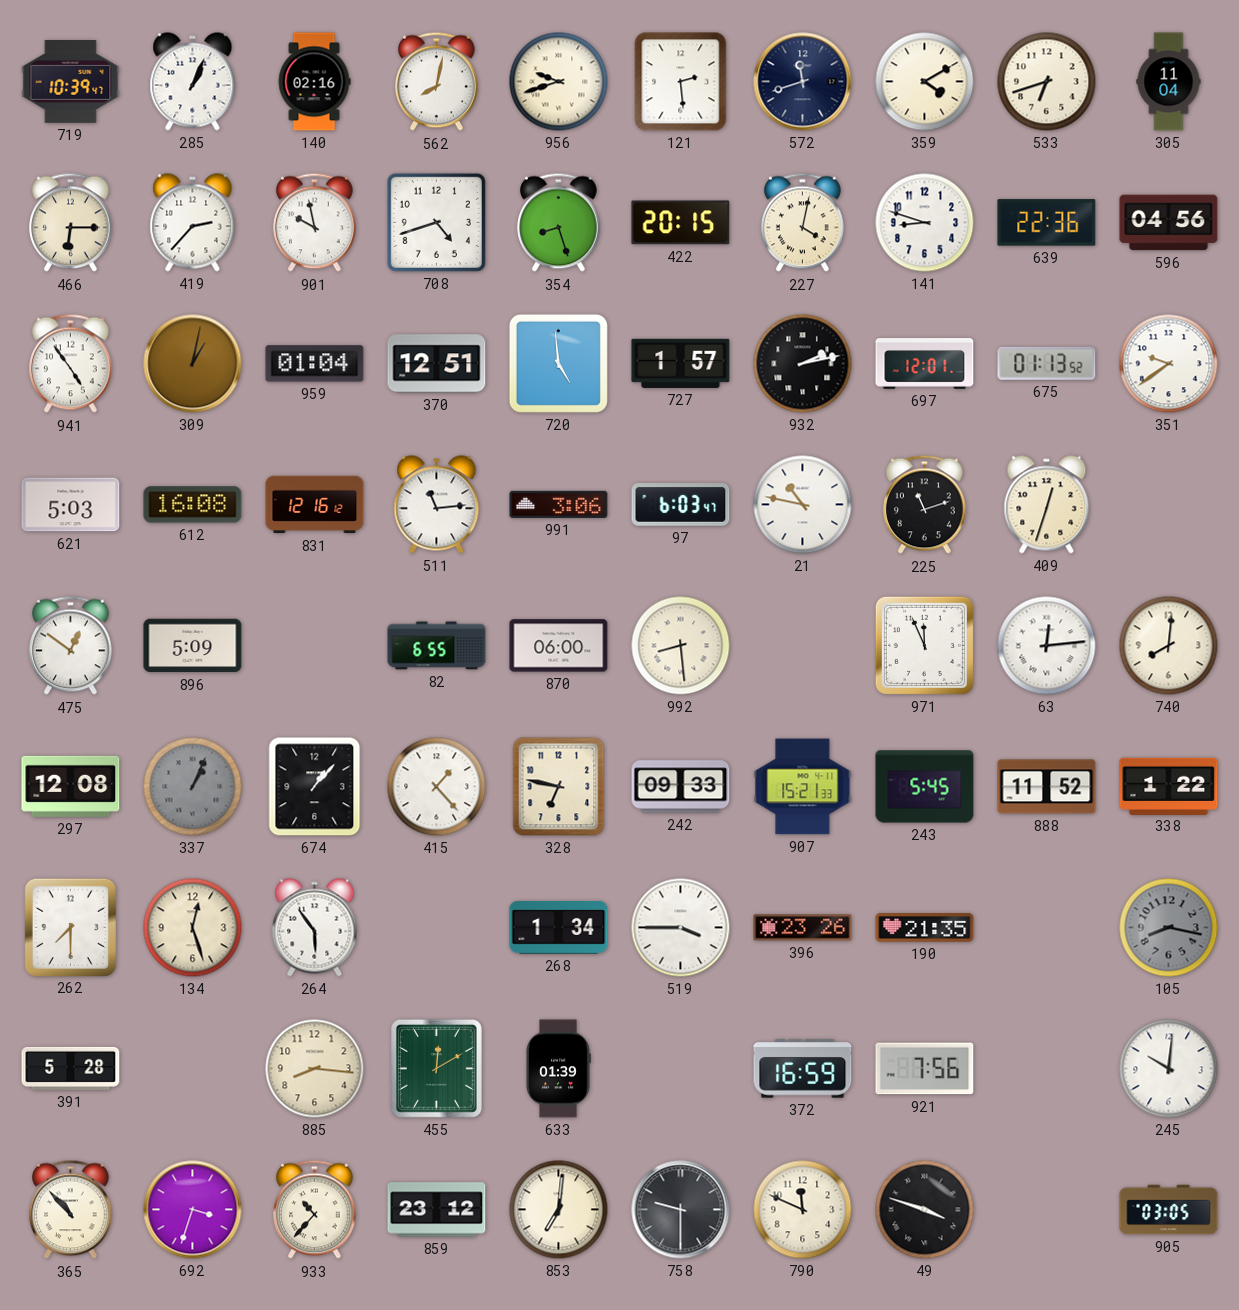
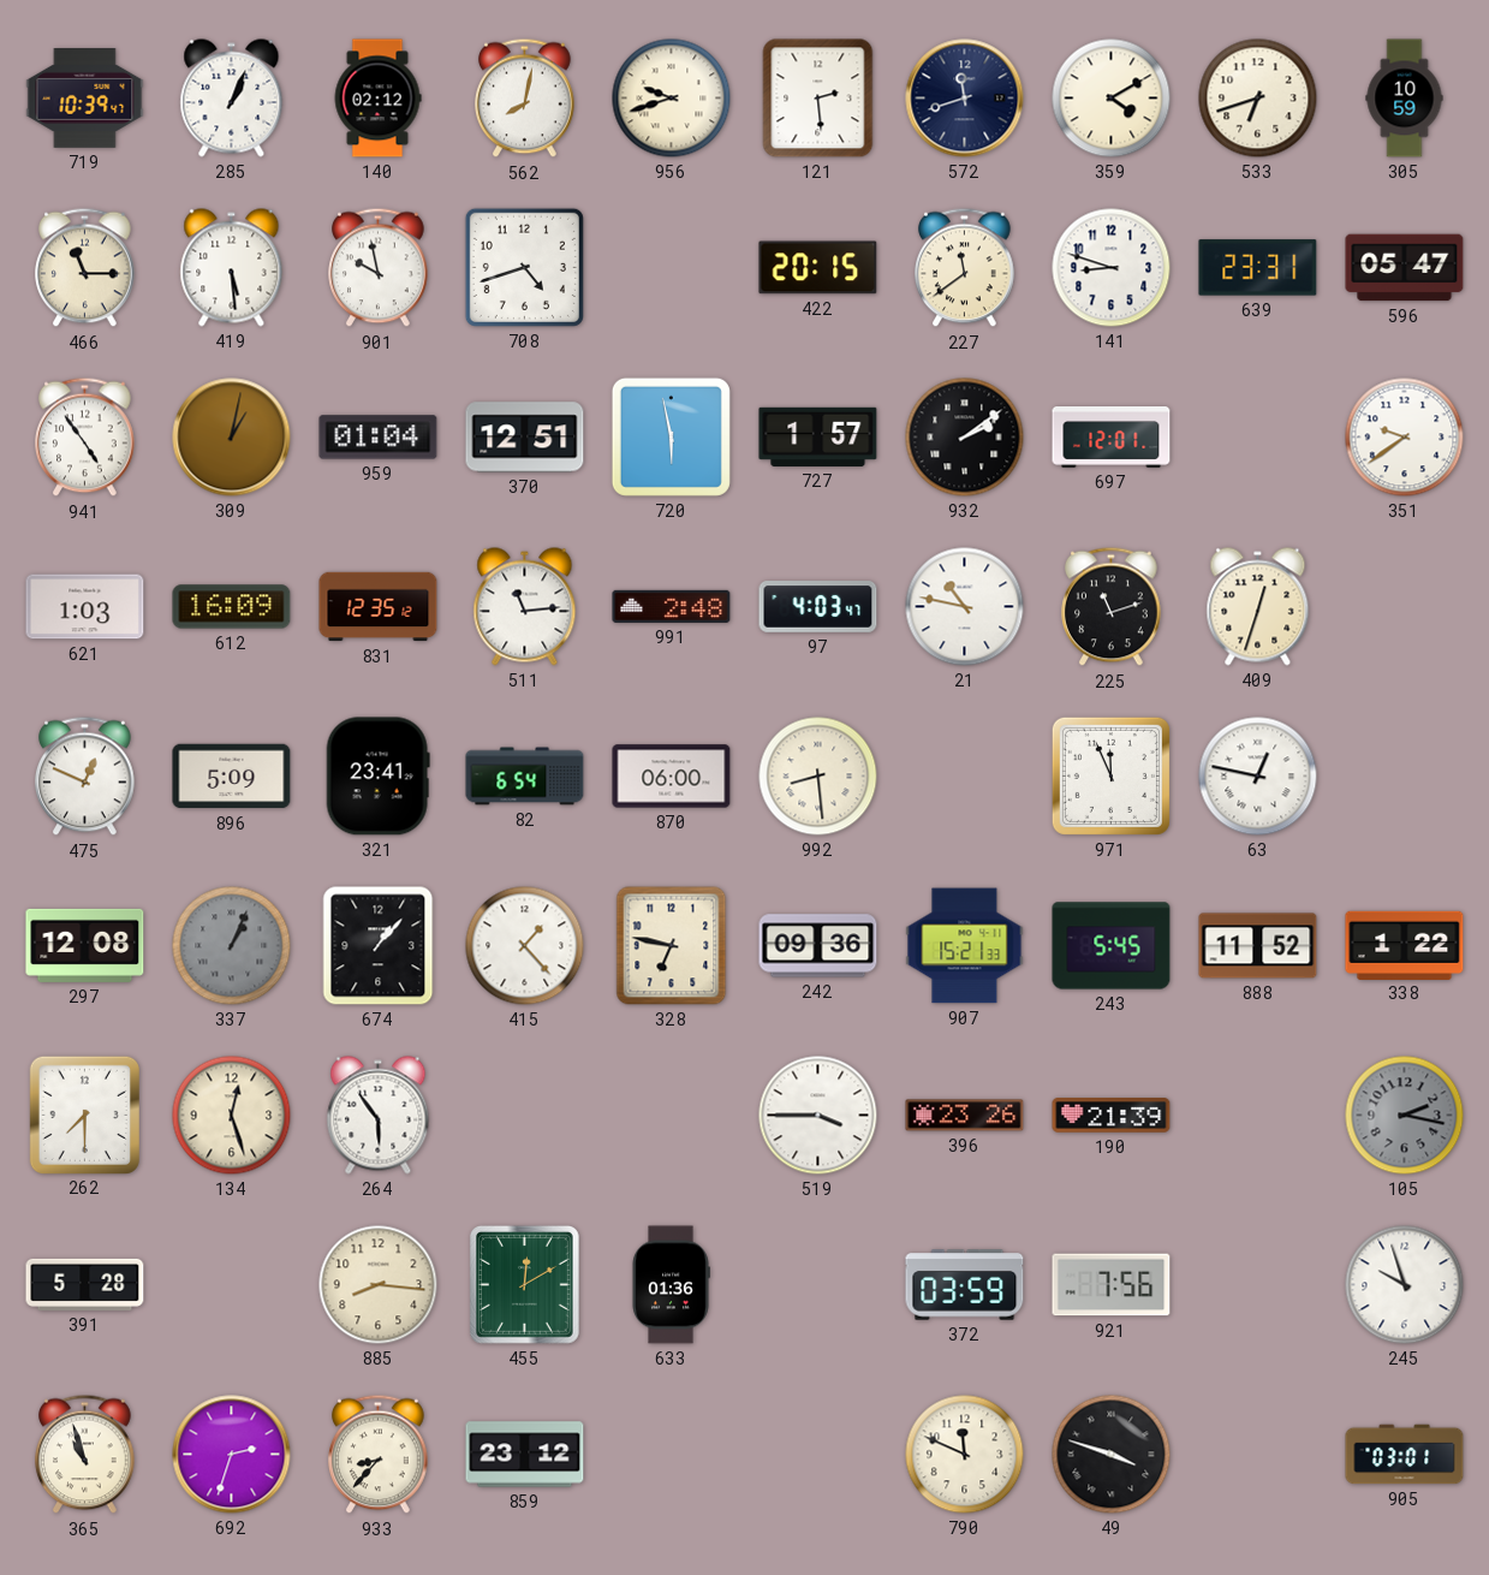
140: 02:16 -> 02:12
305: 11:04 -> 10:59
466: 6:15 -> 11:15
419: 2:37 -> 5:29
354: 8:27 -> none
227: 4:02 -> 11:39
639: 22:36 -> 23:31
596: 04:56 -> 05:47
720: 4:59 -> 5:58
932: 2:13 -> 2:09
675: 01:13 -> none
621: 5:03 -> 1:03
612: 16:08 -> 16:09
831: 12:16 -> 12:35
991: 3:06 -> 2:48
97: 6:03 -> 4:03
475: 12:51 -> 12:49
321: none -> 23:41
82: 6:55 -> 6:54
63: 12:14 -> 12:47
740: 8:01 -> none
242: 09:33 -> 09:36
268: 1:34 -> none
190: 21:35 -> 21:39
105: 8:17 -> 2:17
633: 01:39 -> 01:36
372: 16:59 -> 03:59
245: 10:01 -> 9:57
365: 10:53 -> 10:57
692: 3:33 -> 2:33
933: 10:37 -> 8:37
853: 7:01 -> none
758: 9:30 -> none
905: 03:05 -> 03:01
